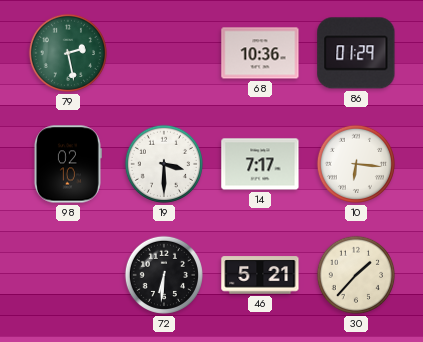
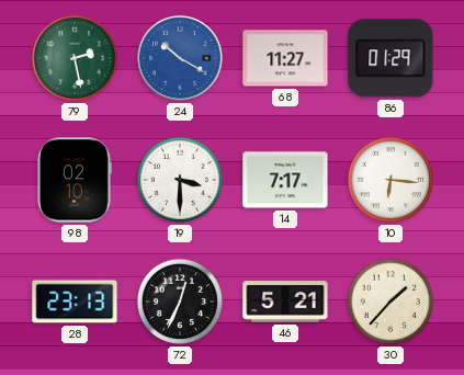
24: none -> 10:20
68: 10:36 -> 11:27
28: none -> 23:13
72: 6:31 -> 12:34
